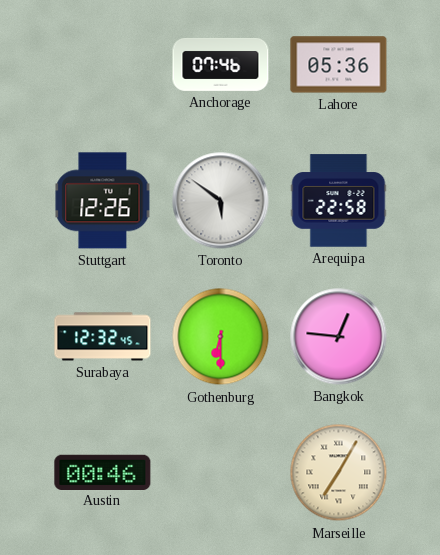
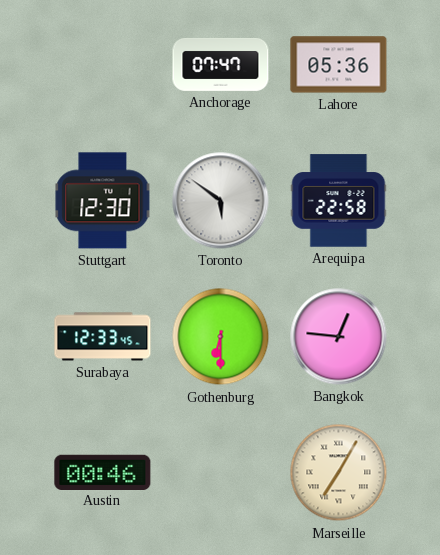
Anchorage: 07:46 -> 07:47
Stuttgart: 12:26 -> 12:30
Surabaya: 12:32 -> 12:33
